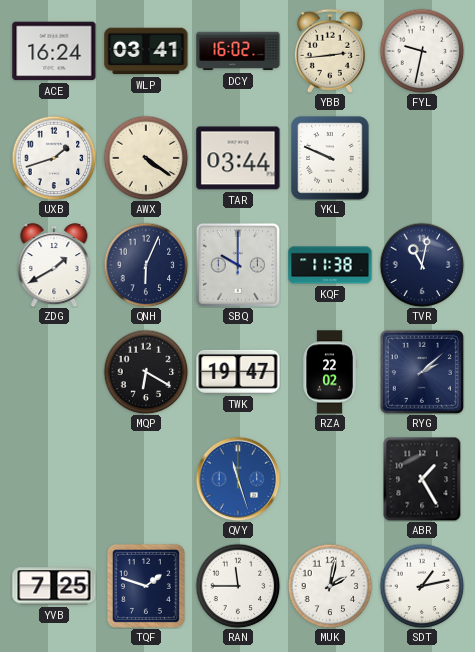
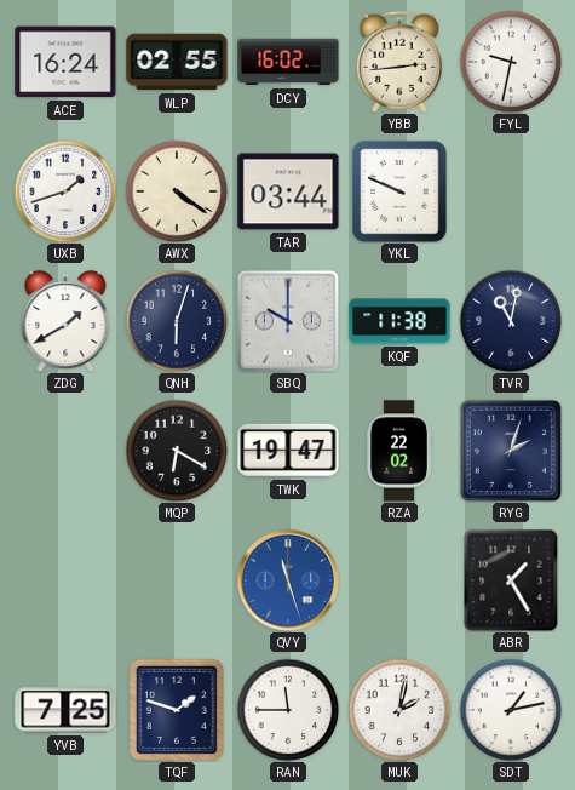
WLP: 03:41 -> 02:55
QNH: 6:04 -> 6:03
RYG: 2:08 -> 2:03
